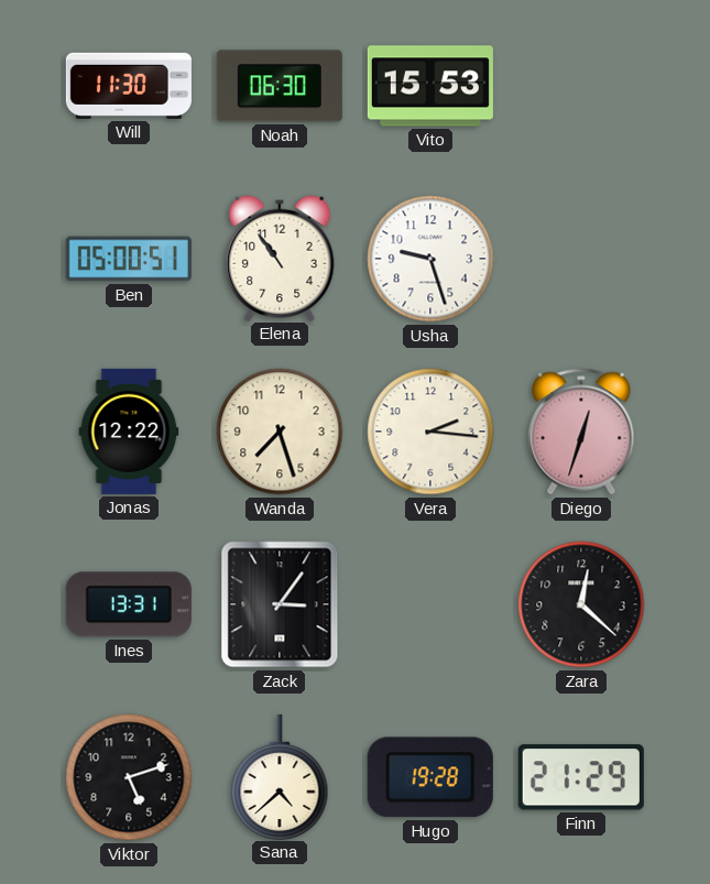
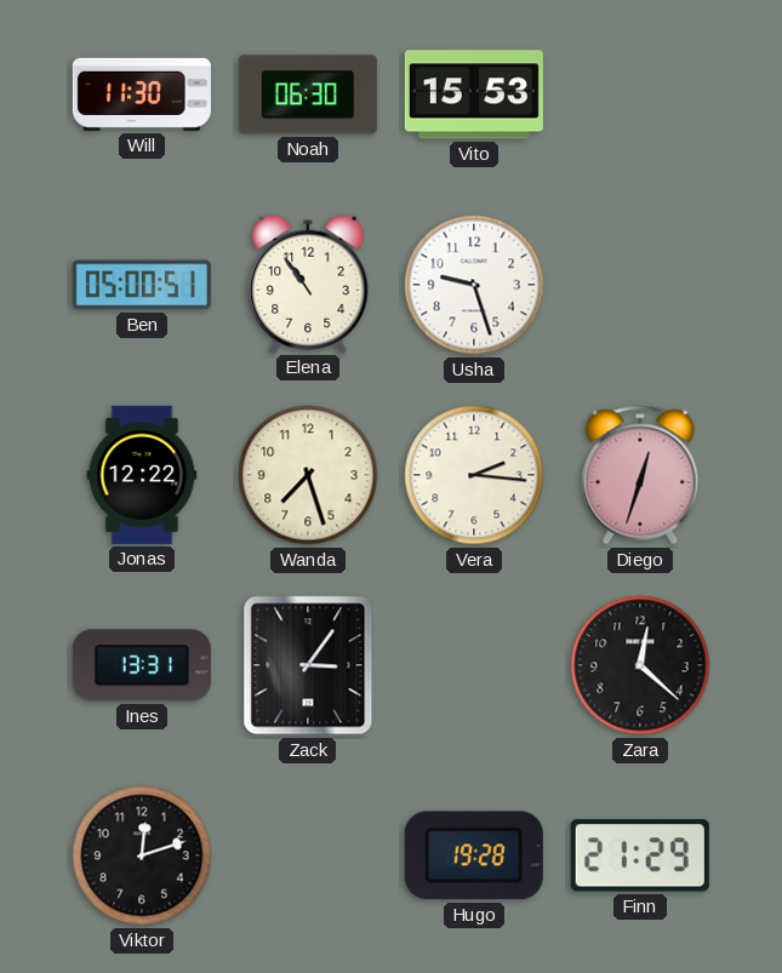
Viktor: 5:12 -> 12:12
Sana: 4:38 -> none
